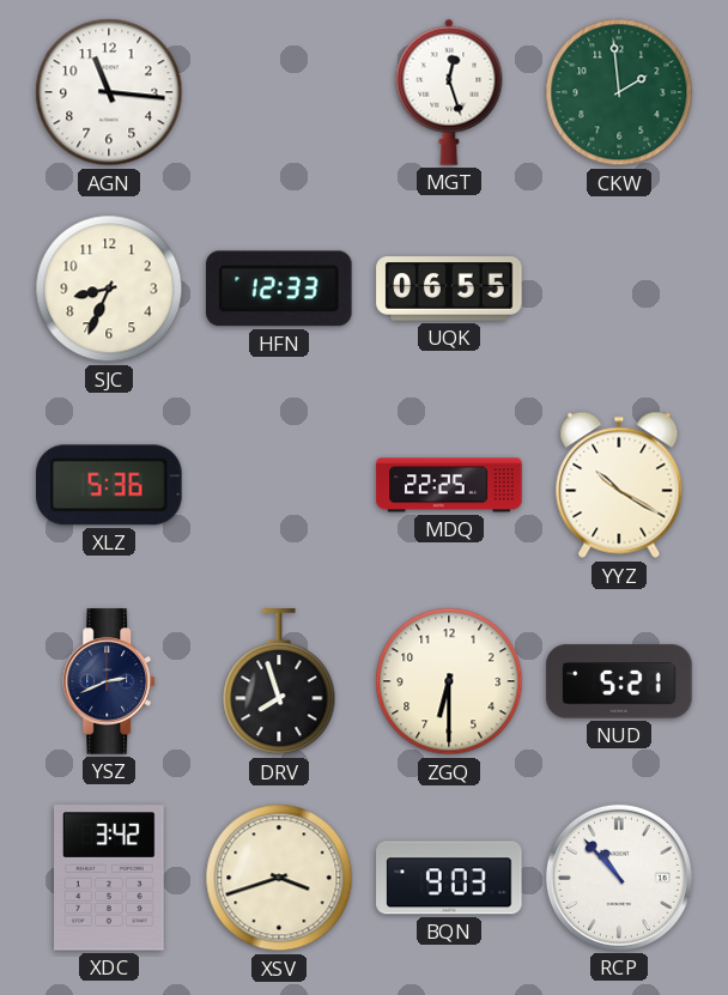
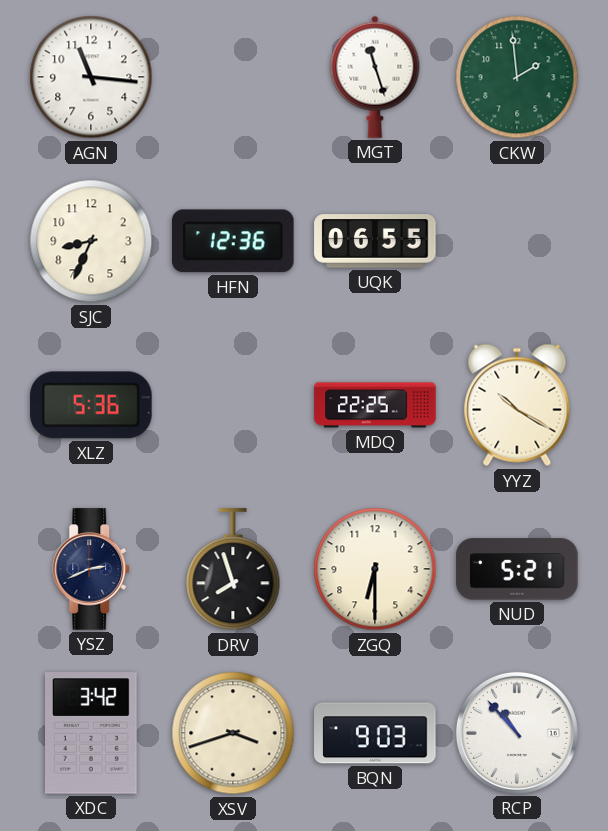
MGT: 12:27 -> 11:27
HFN: 12:33 -> 12:36
